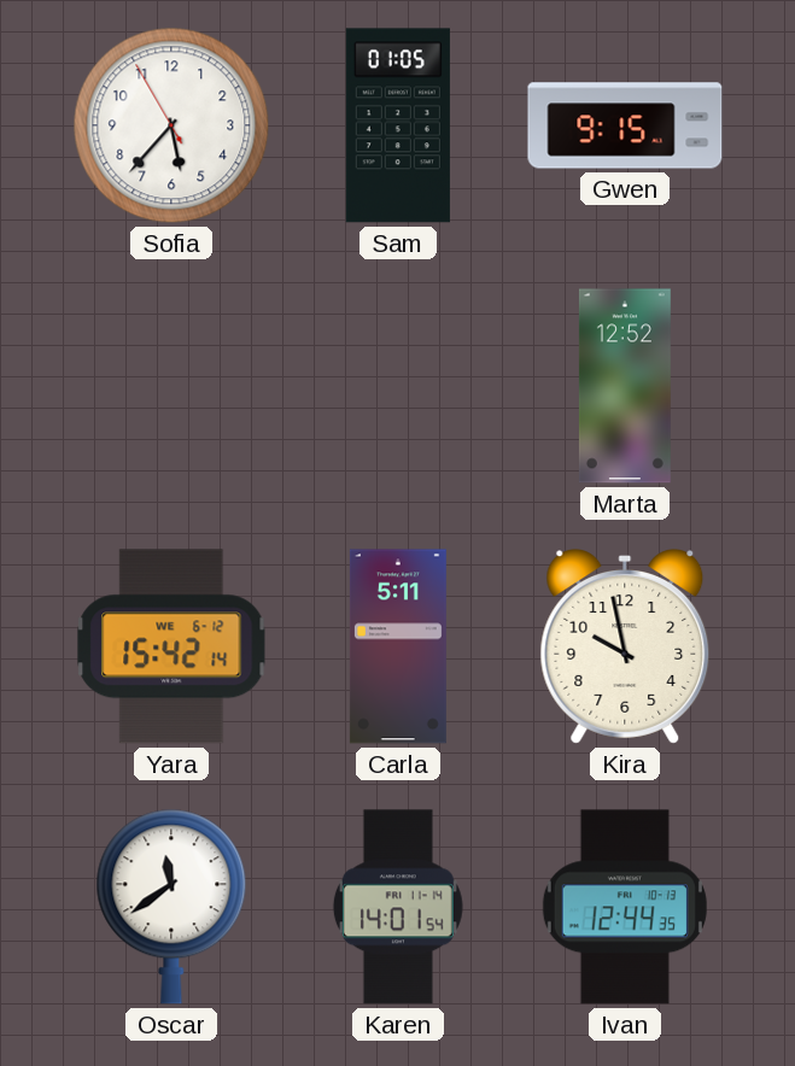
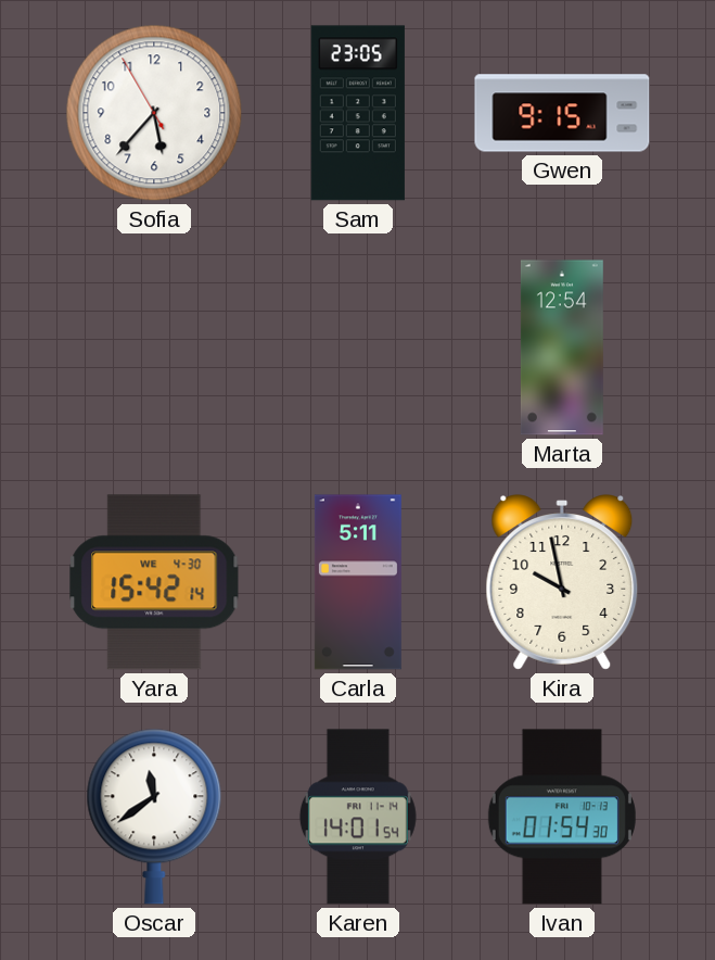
Sam: 01:05 -> 23:05
Marta: 12:52 -> 12:54
Yara date: WE 6-12 -> WE 4-30
Ivan: 12:44 -> 01:54
